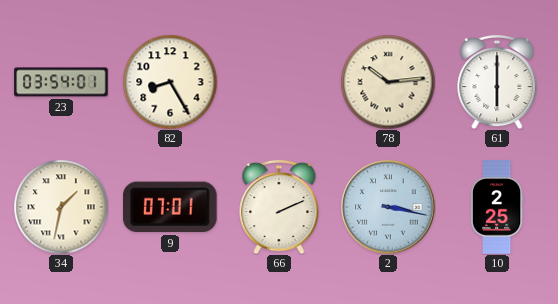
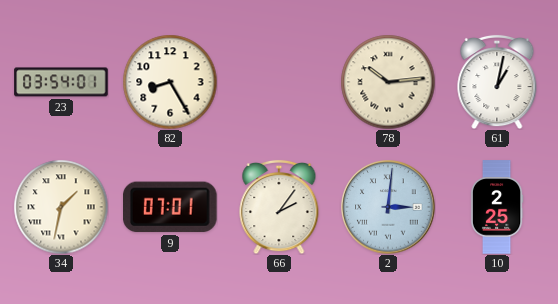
61: 6:00 -> 1:02
66: 2:11 -> 2:06
2: 3:17 -> 3:01
